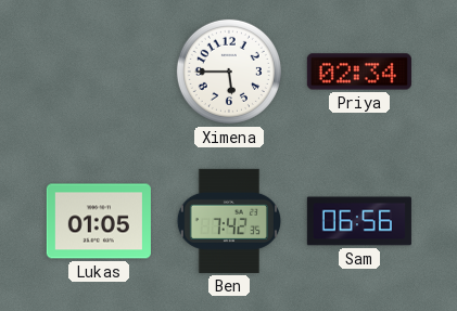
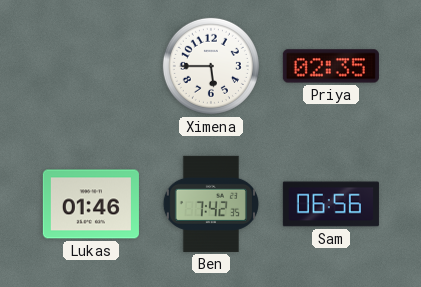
Priya: 02:34 -> 02:35
Lukas: 01:05 -> 01:46
